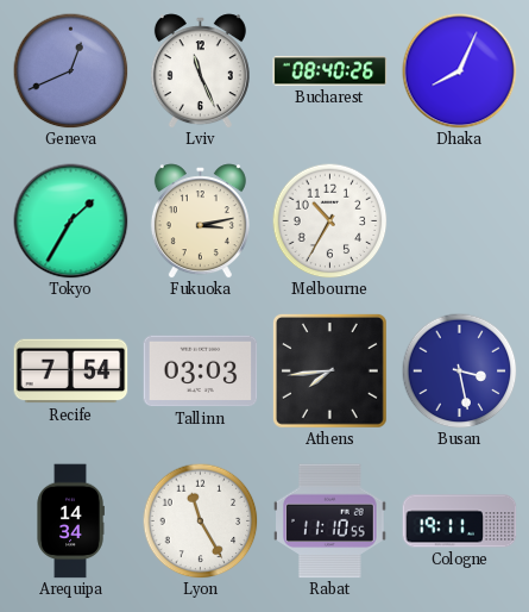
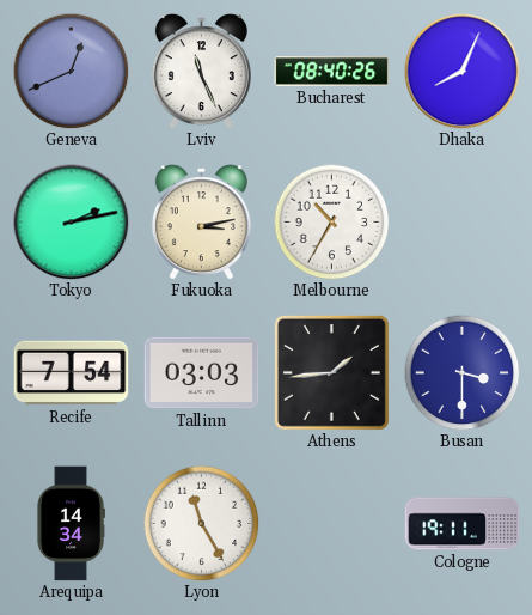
Tokyo: 1:35 -> 2:13
Athens: 7:44 -> 1:44
Busan: 3:28 -> 3:30
Rabat: 11:10 -> none
